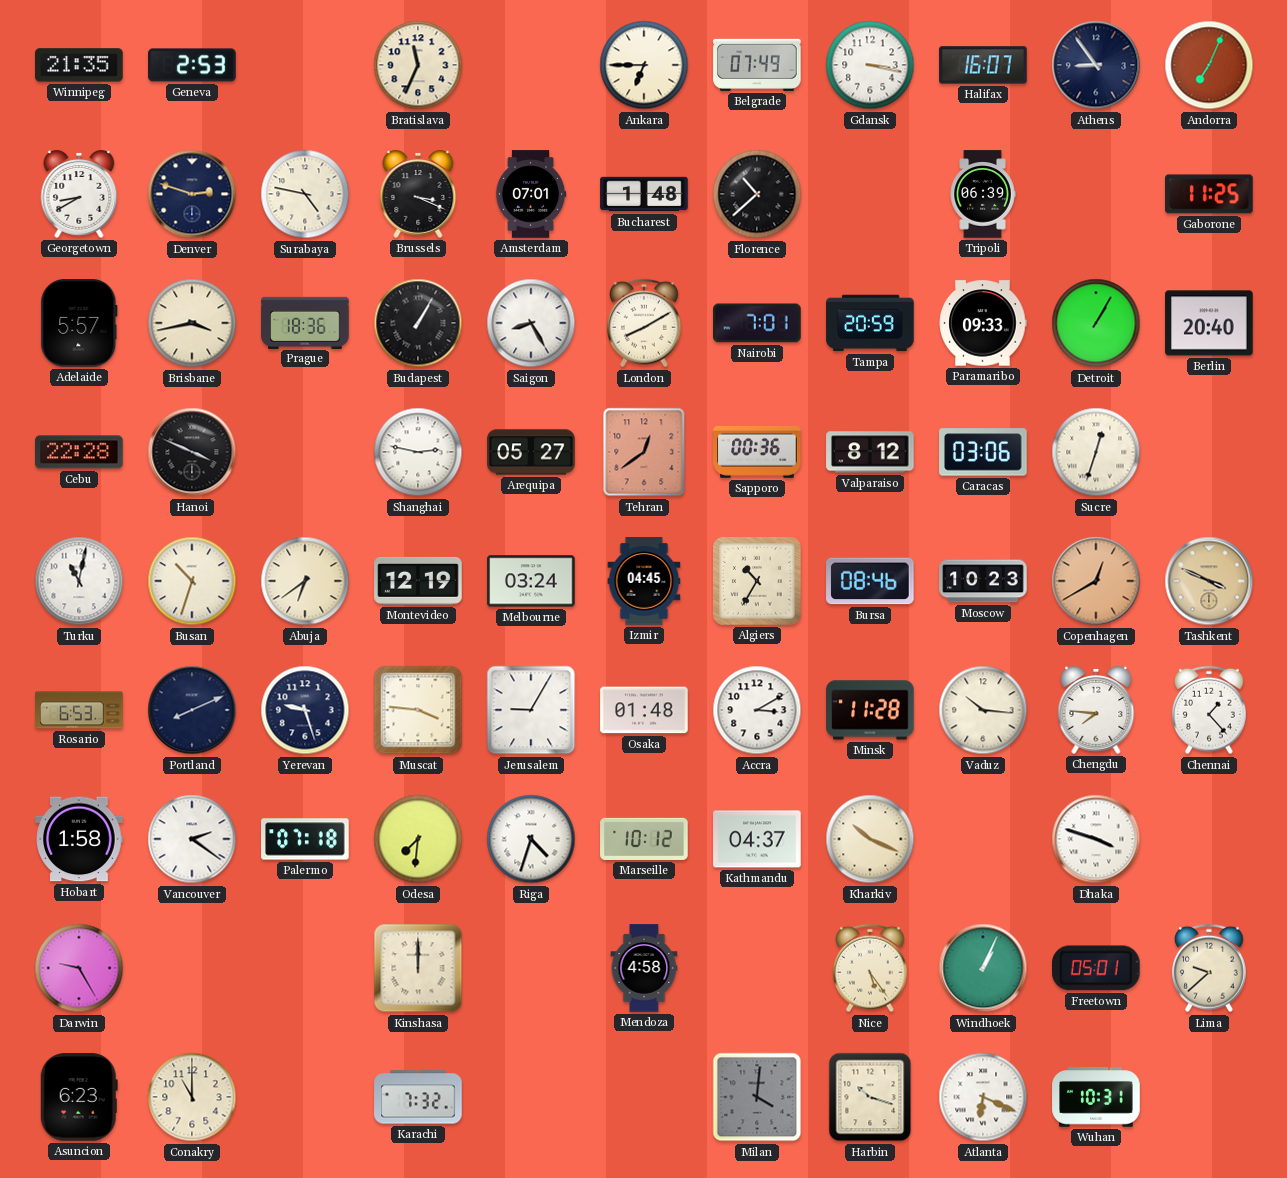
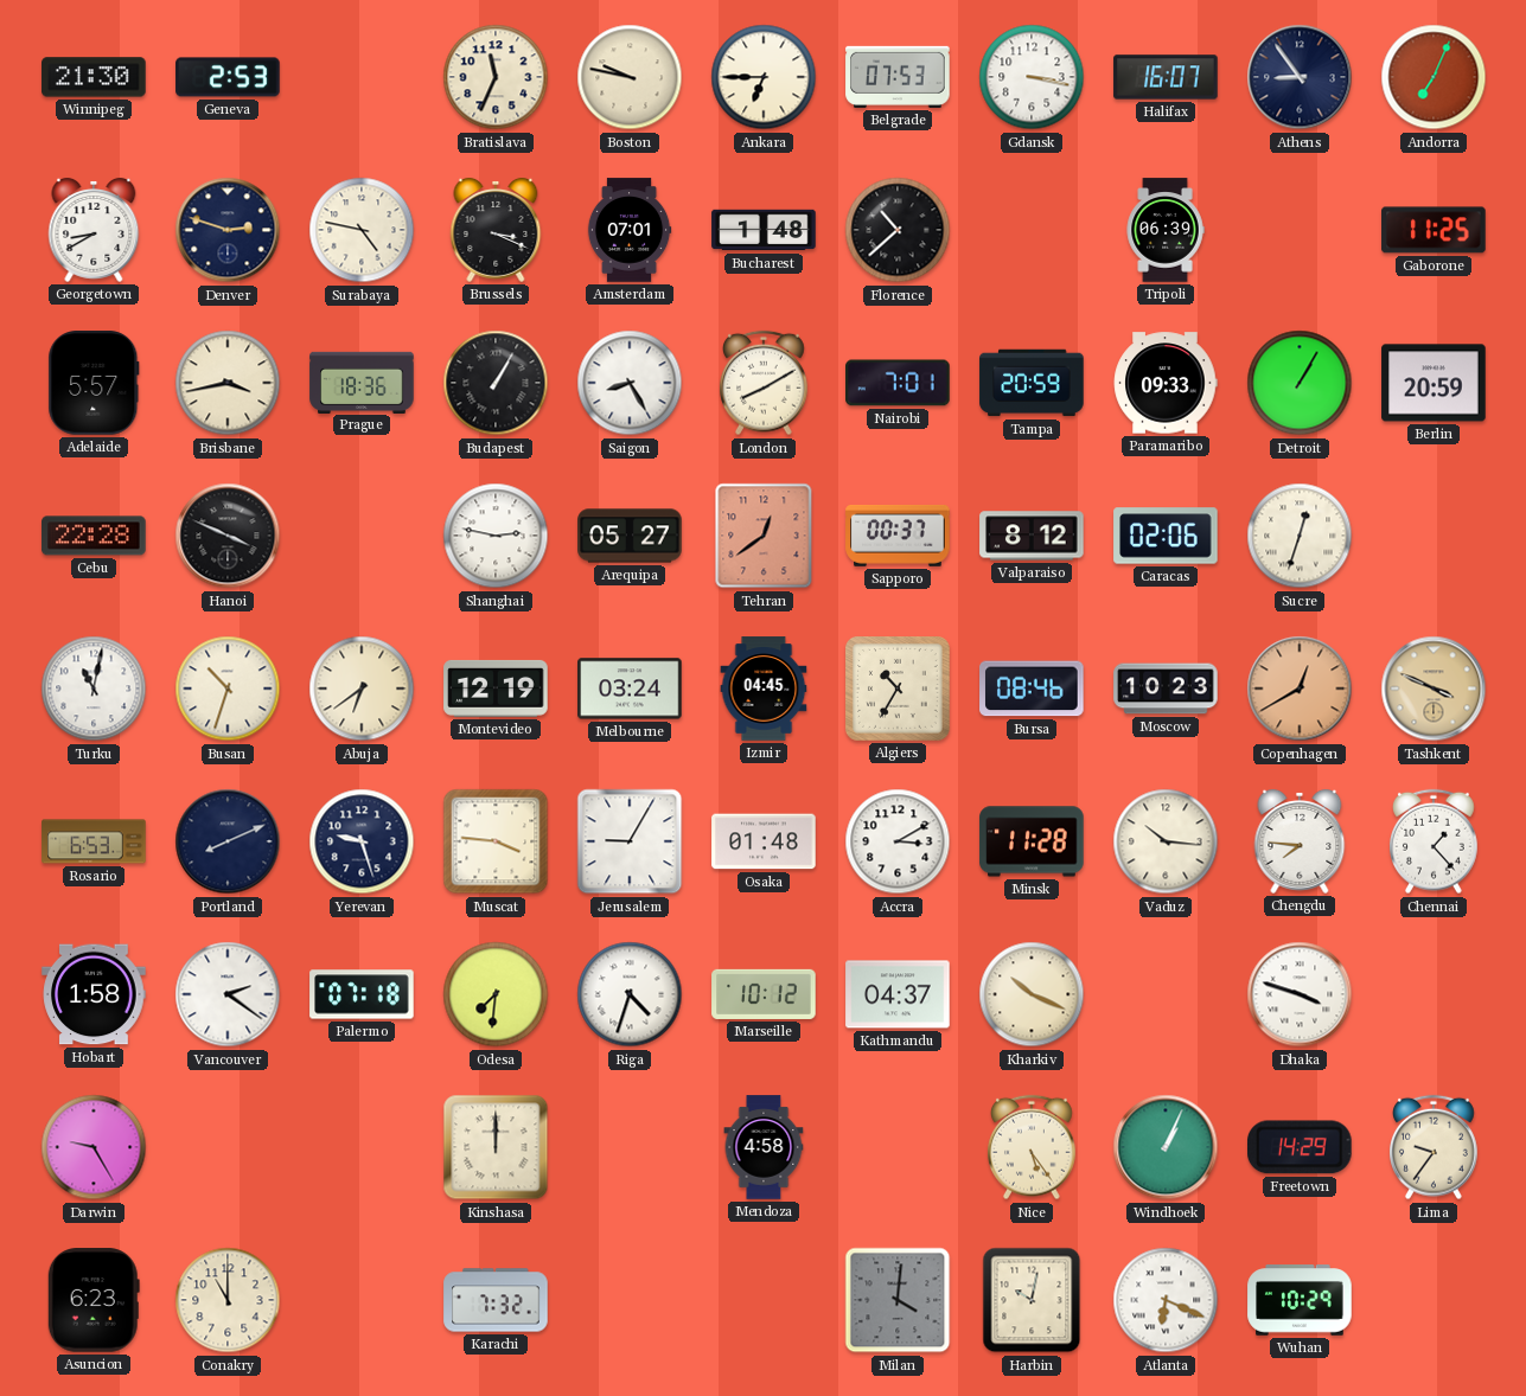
Winnipeg: 21:35 -> 21:30
Boston: none -> 9:47
Belgrade: 07:49 -> 07:53
Berlin: 20:40 -> 20:59
Sapporo: 00:36 -> 00:37
Caracas: 03:06 -> 02:06
Freetown: 05:01 -> 14:29
Lima: 9:38 -> 9:36
Harbin: 10:18 -> 10:02
Wuhan: 10:31 -> 10:29
